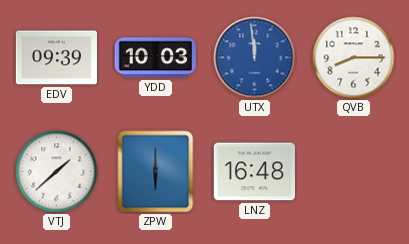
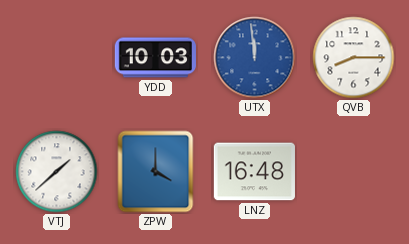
EDV: 09:39 -> none
ZPW: 6:00 -> 4:00
